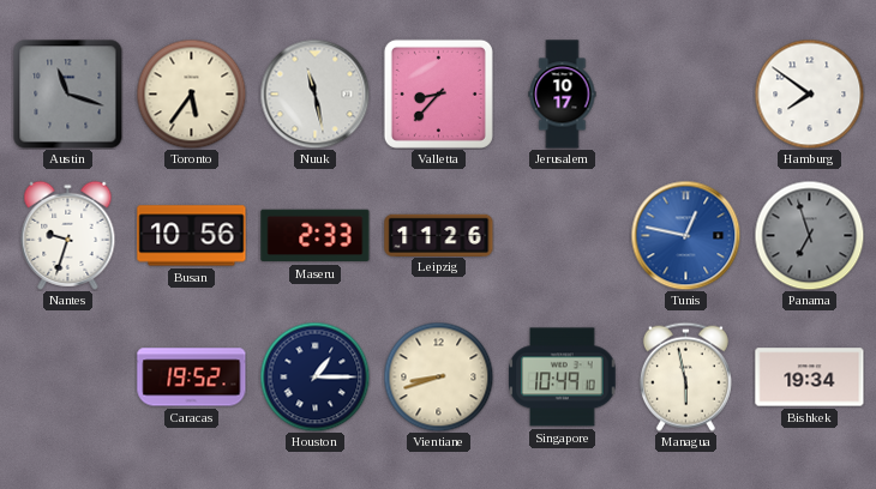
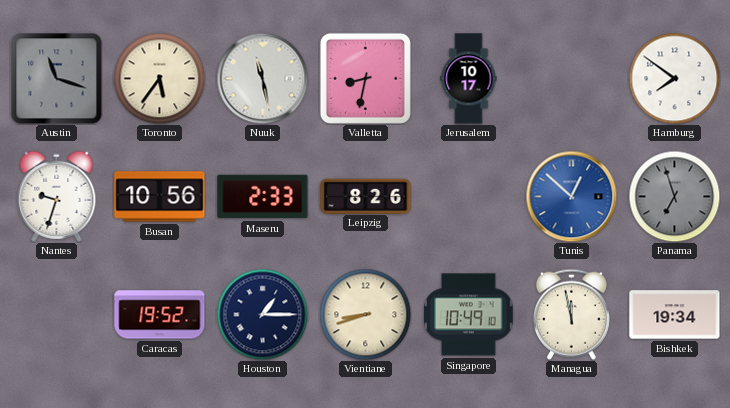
Valletta: 8:37 -> 8:32
Leipzig: 11:26 -> 8:26
Tunis: 12:47 -> 12:52
Managua: 5:58 -> 11:58
